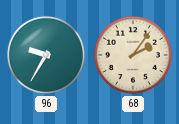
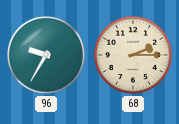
68: 2:06 -> 2:15
